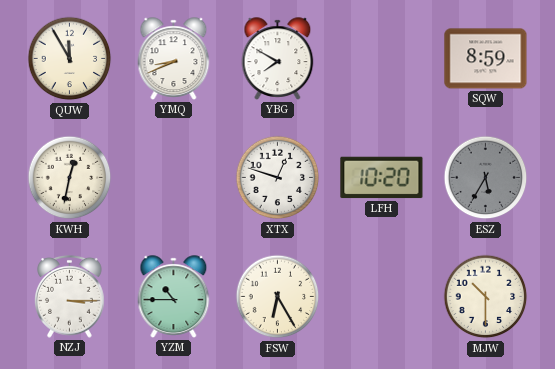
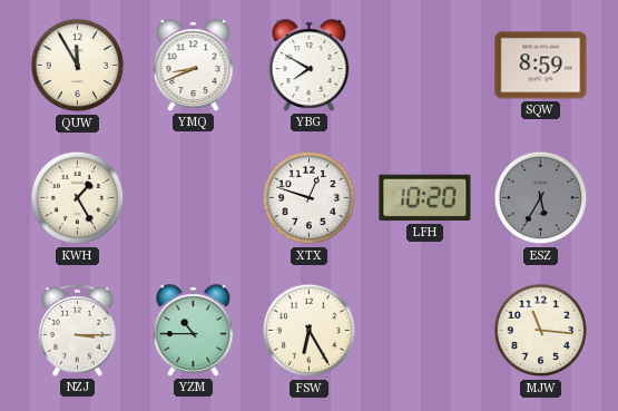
KWH: 12:32 -> 1:25
MJW: 10:30 -> 11:16
